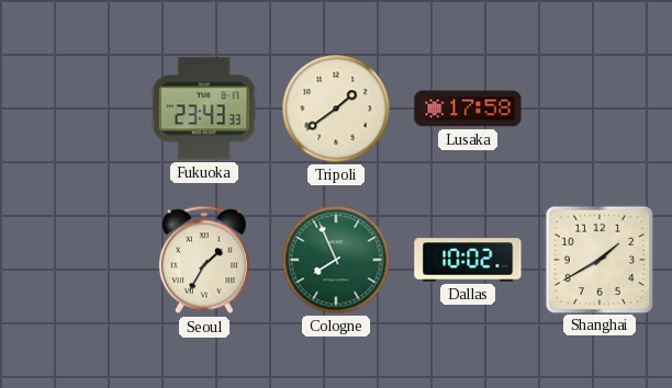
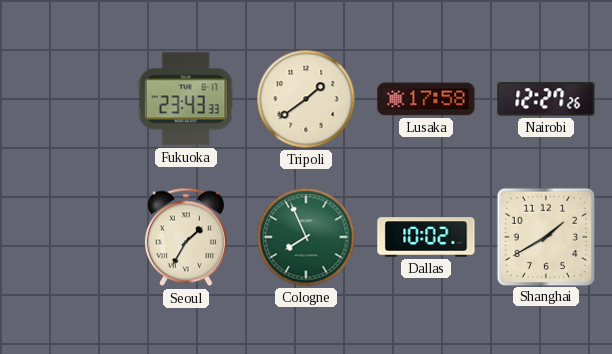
Nairobi: none -> 12:27
